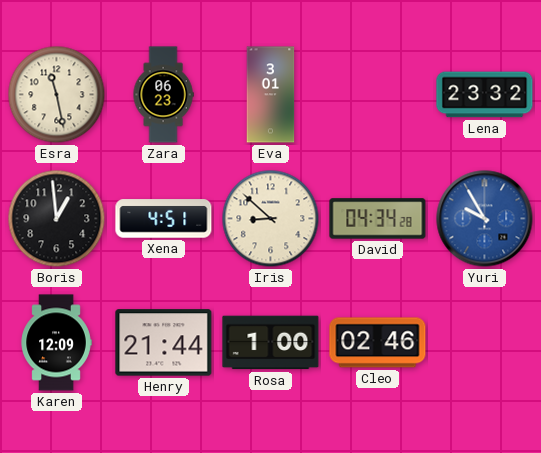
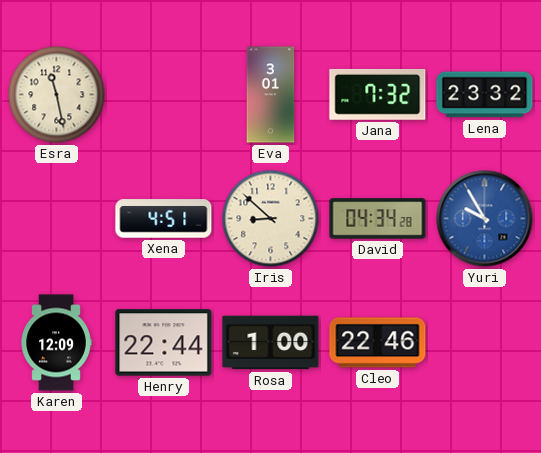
Zara: 06:23 -> none
Jana: none -> 7:32
Boris: 12:59 -> none
Henry: 21:44 -> 22:44
Cleo: 02:46 -> 22:46
